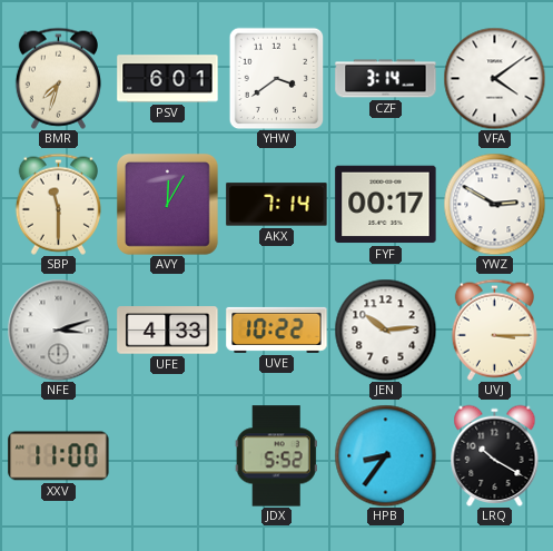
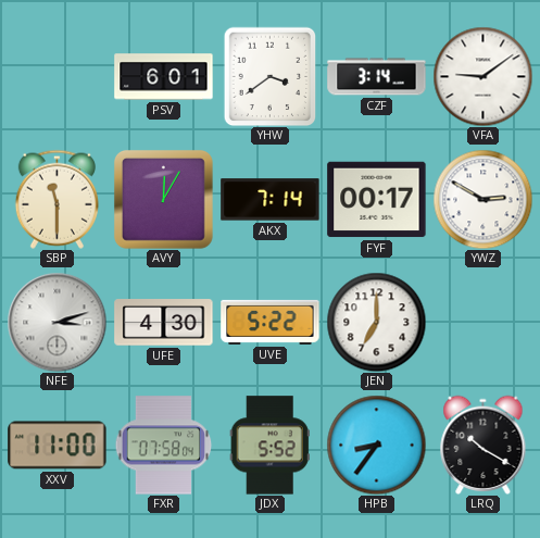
BMR: 7:33 -> none
VFA: 4:09 -> 9:09
UFE: 4:33 -> 4:30
UVE: 10:22 -> 5:22
JEN: 10:14 -> 7:00
UVJ: 3:15 -> none
FXR: none -> 07:58
